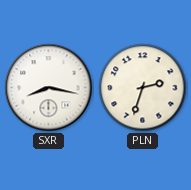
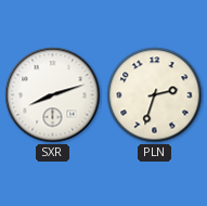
SXR: 8:17 -> 8:12
